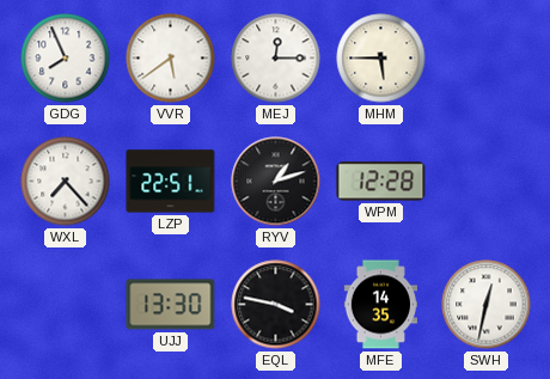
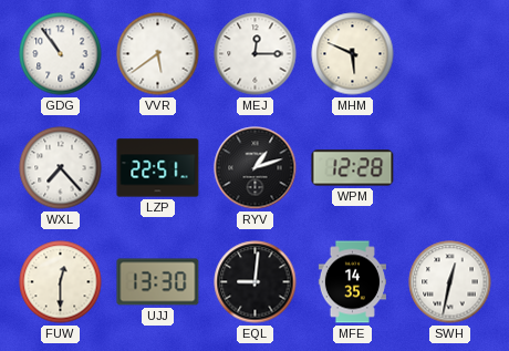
GDG: 7:56 -> 10:54
MHM: 5:45 -> 5:49
FUW: none -> 12:30
EQL: 3:47 -> 9:01
